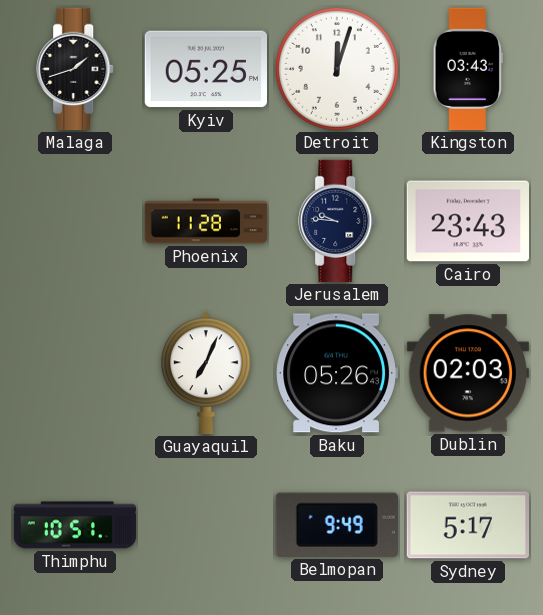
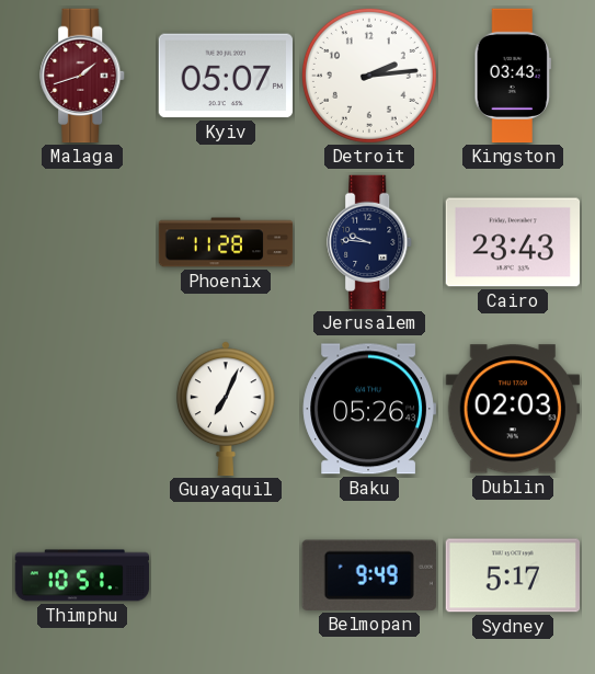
Malaga dial: black -> burgundy
Kyiv: 05:25 -> 05:07
Detroit: 12:03 -> 2:14
